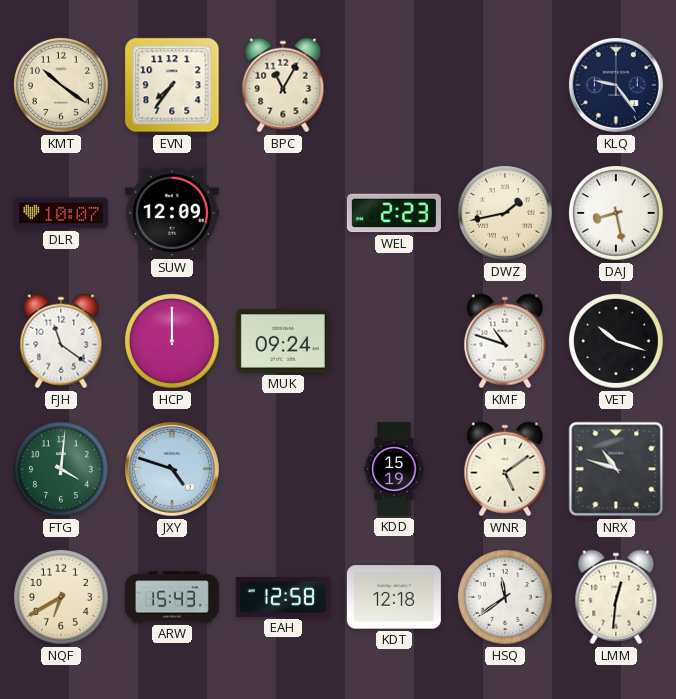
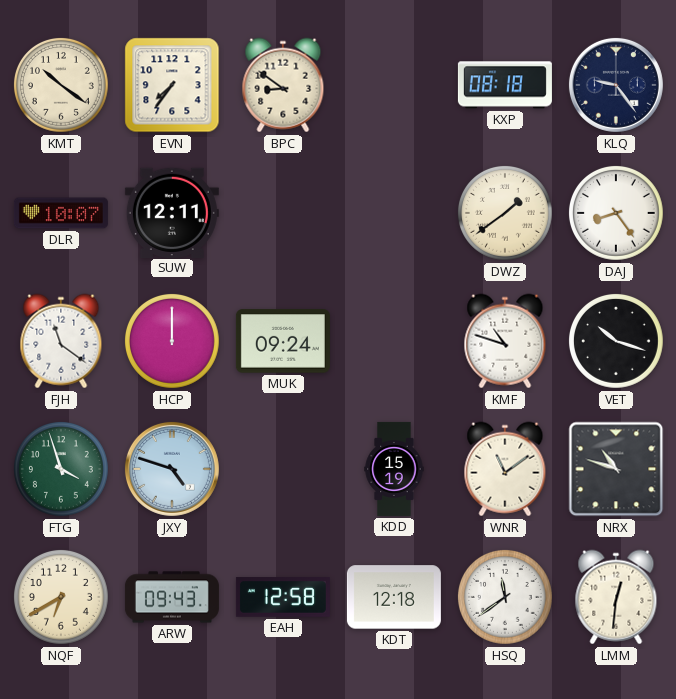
BPC: 11:05 -> 8:51
KXP: none -> 08:18
SUW: 12:09 -> 12:11
WEL: 2:23 -> none
DWZ: 1:43 -> 1:39
DAJ: 8:28 -> 8:24
FTG: 4:01 -> 3:57
WNR: 5:09 -> 11:09
ARW: 15:43 -> 09:43
